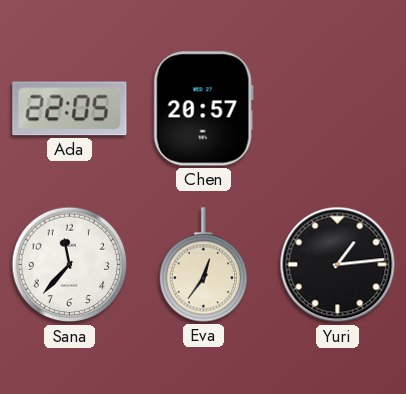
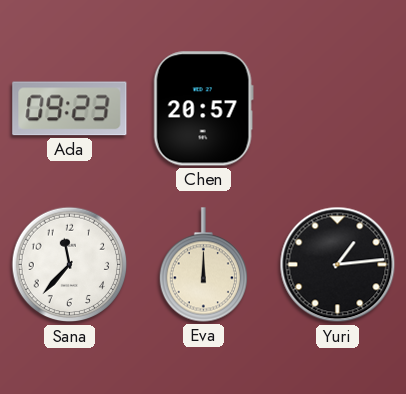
Ada: 22:05 -> 09:23
Eva: 12:36 -> 12:00
